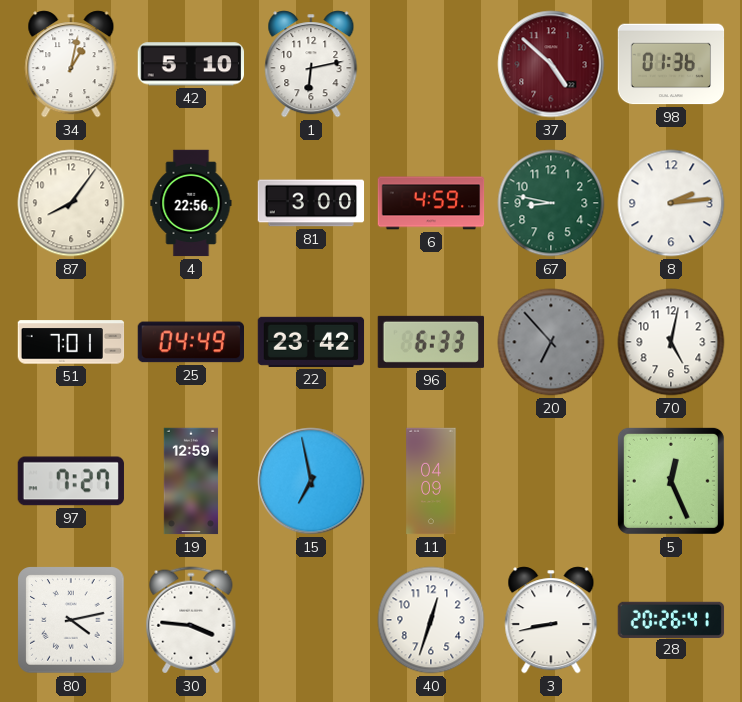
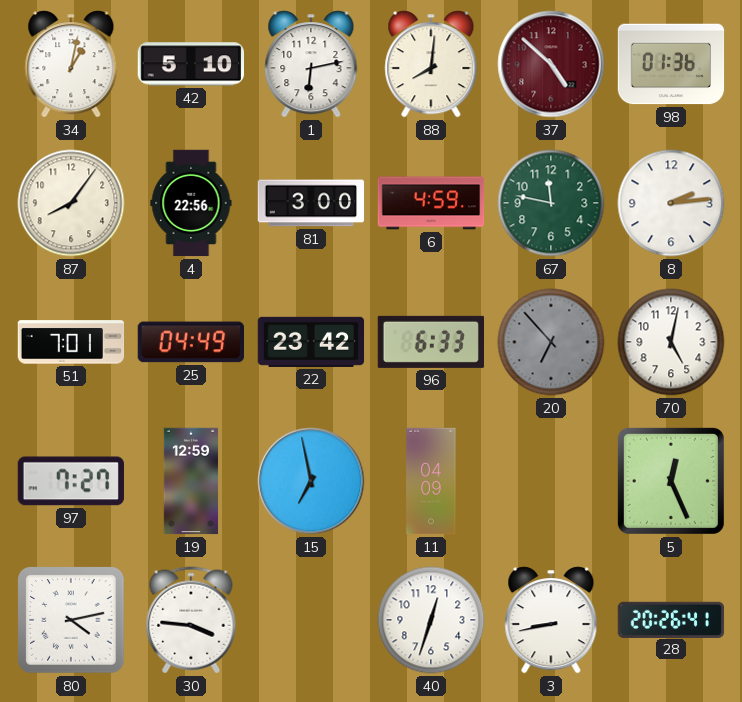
88: none -> 8:01
67: 8:47 -> 11:47
